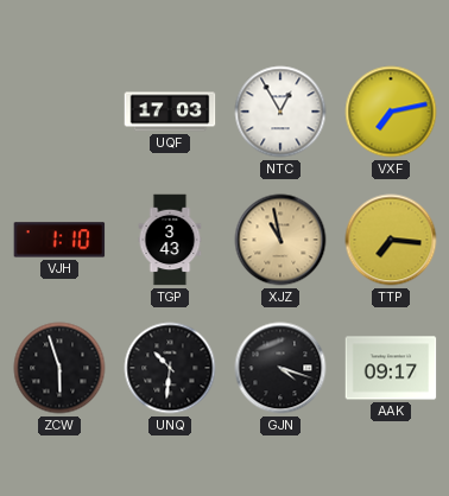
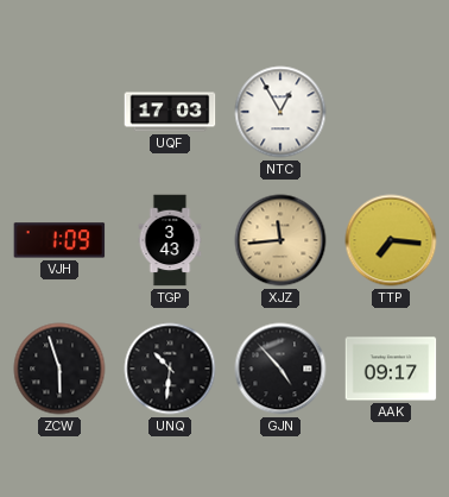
VXF: 7:13 -> none
VJH: 1:10 -> 1:09
XJZ: 10:58 -> 11:44
GJN: 4:18 -> 4:53
